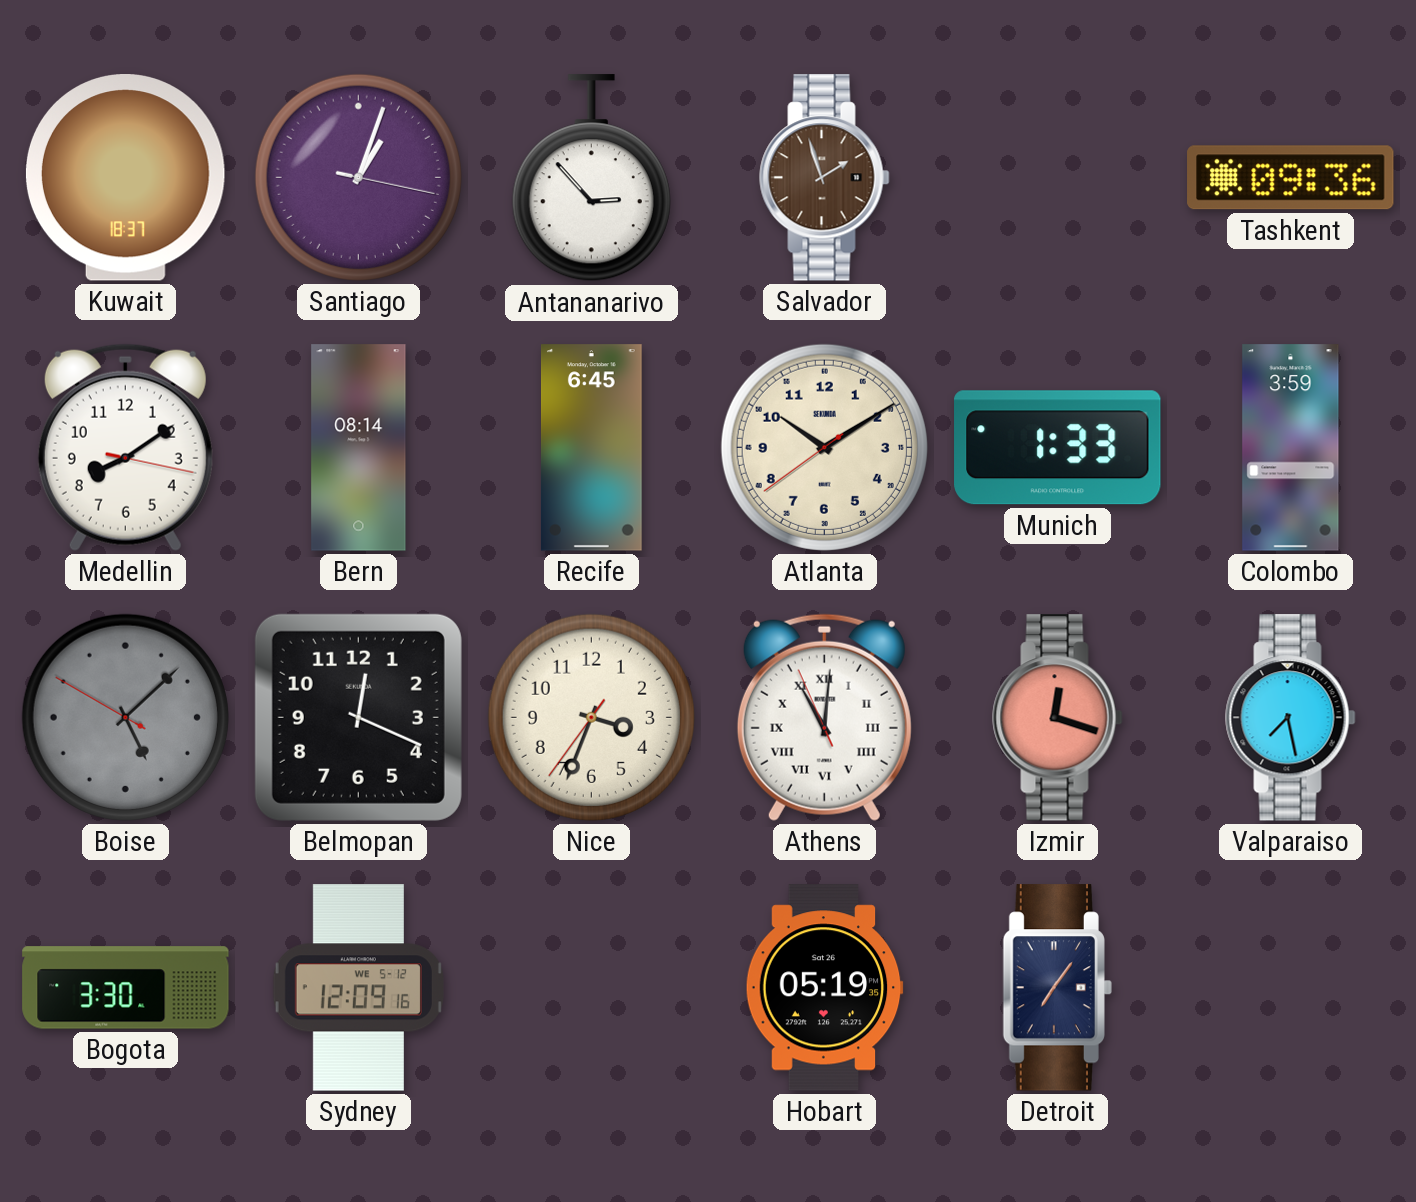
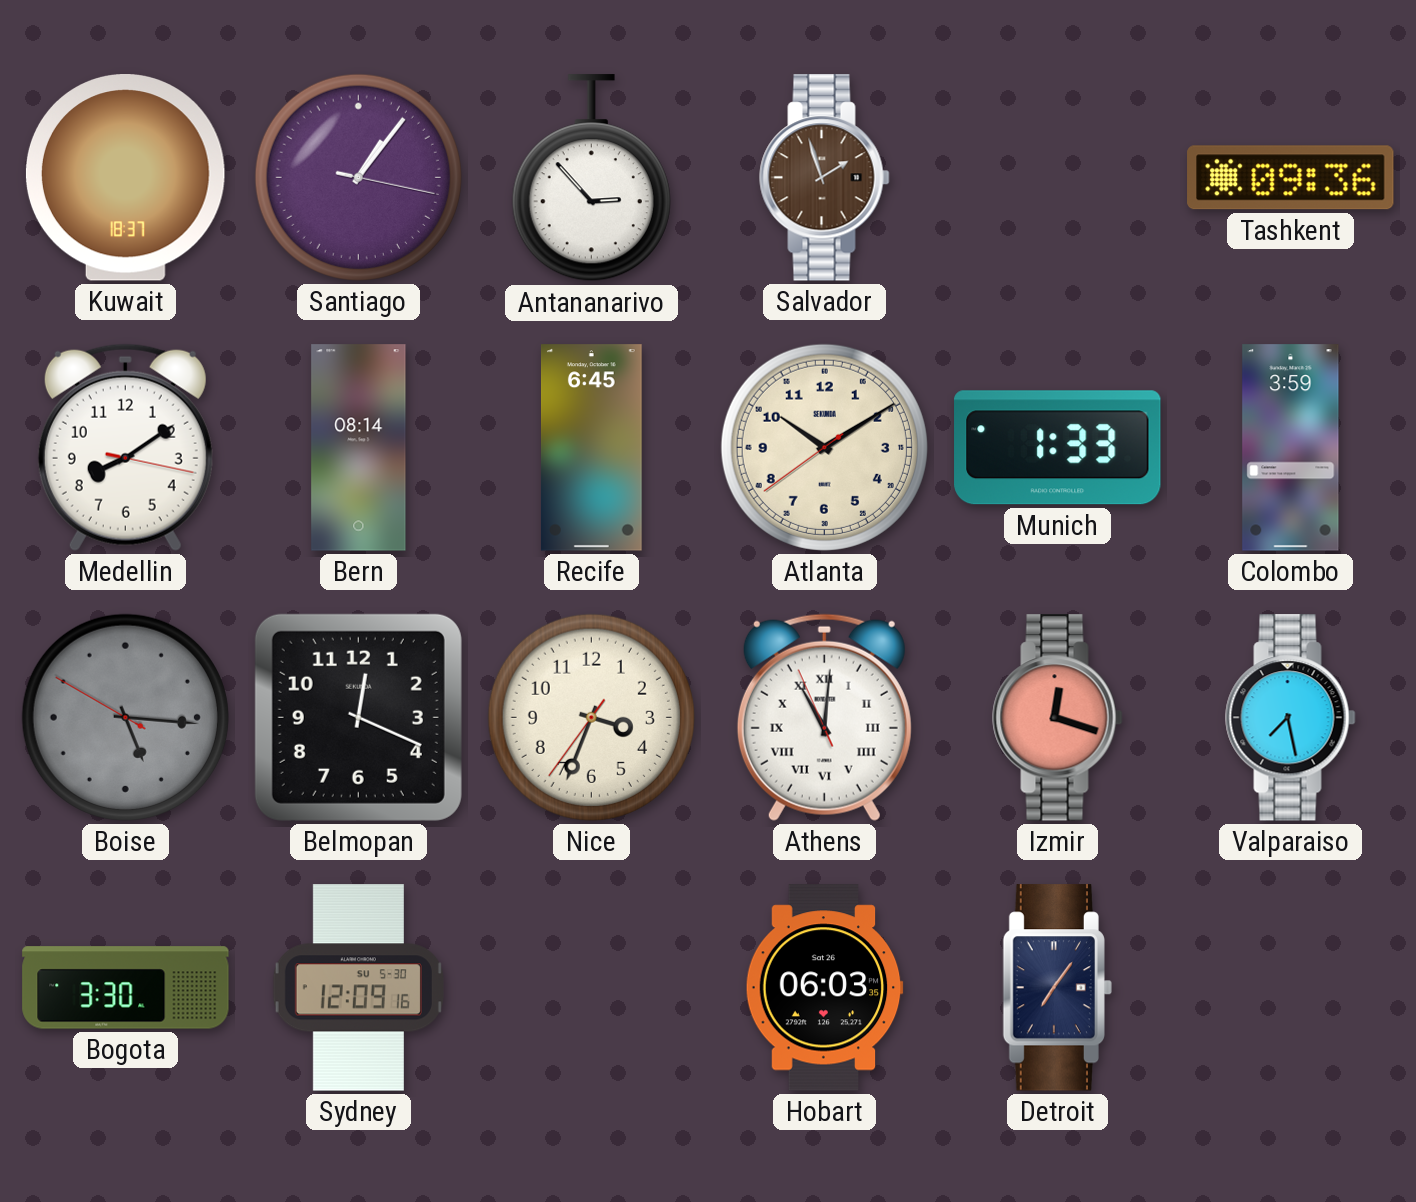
Santiago: 1:03 -> 1:06
Boise: 5:07 -> 5:15
Sydney date: WE 5-12 -> SU 5-30
Hobart: 05:19 -> 06:03
